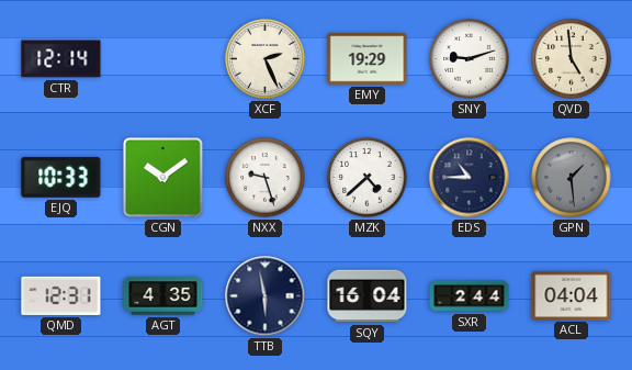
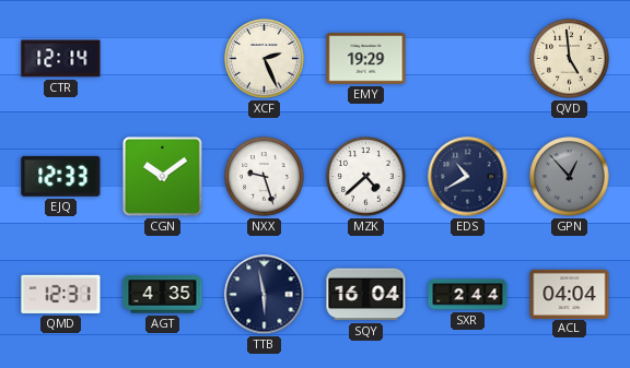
SNY: 9:12 -> none
EJQ: 10:33 -> 12:33
EDS: 10:45 -> 10:40
GPN: 1:29 -> 12:53
